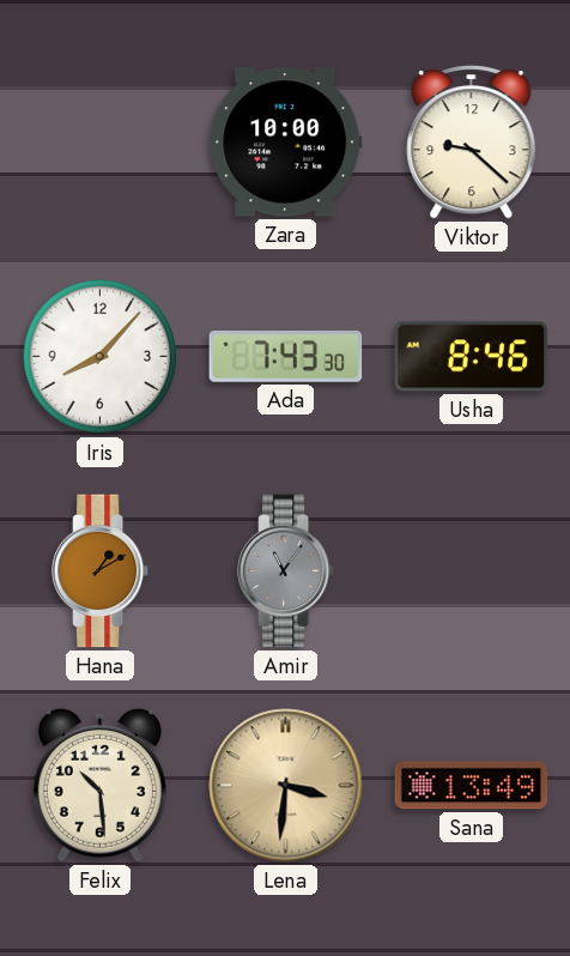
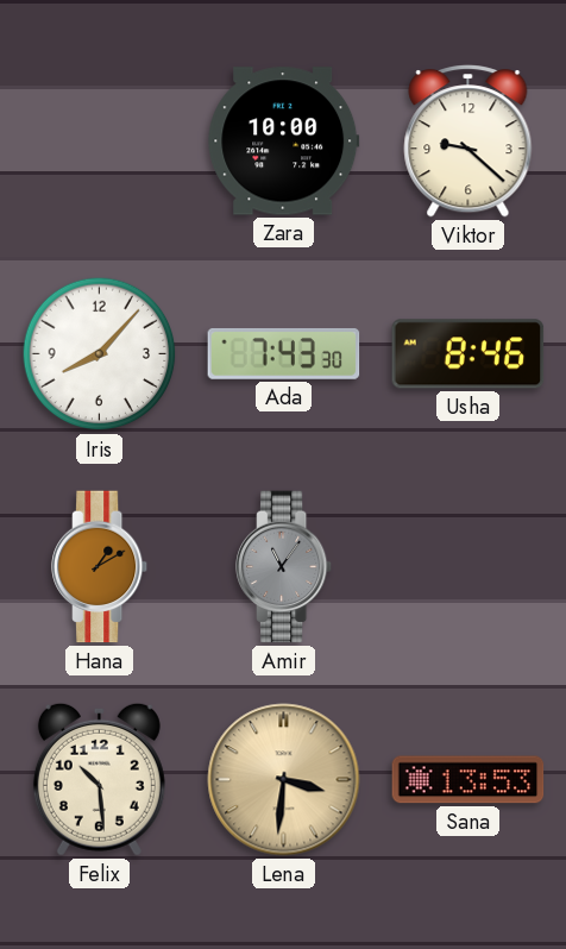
Sana: 13:49 -> 13:53
